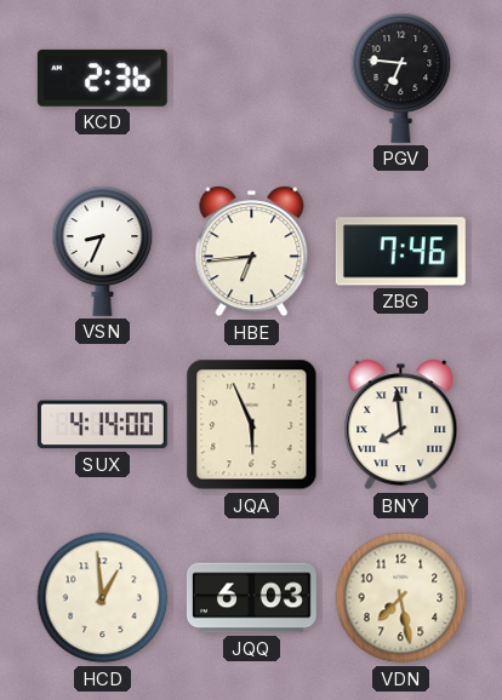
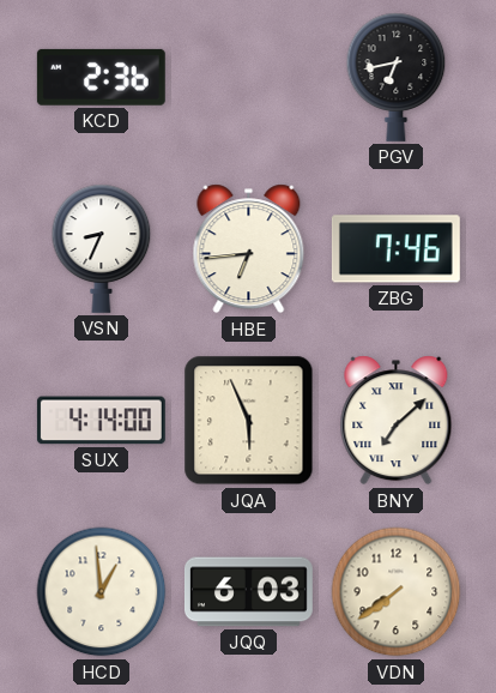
PGV: 6:46 -> 6:43
BNY: 7:59 -> 7:08
VDN: 7:28 -> 7:39
